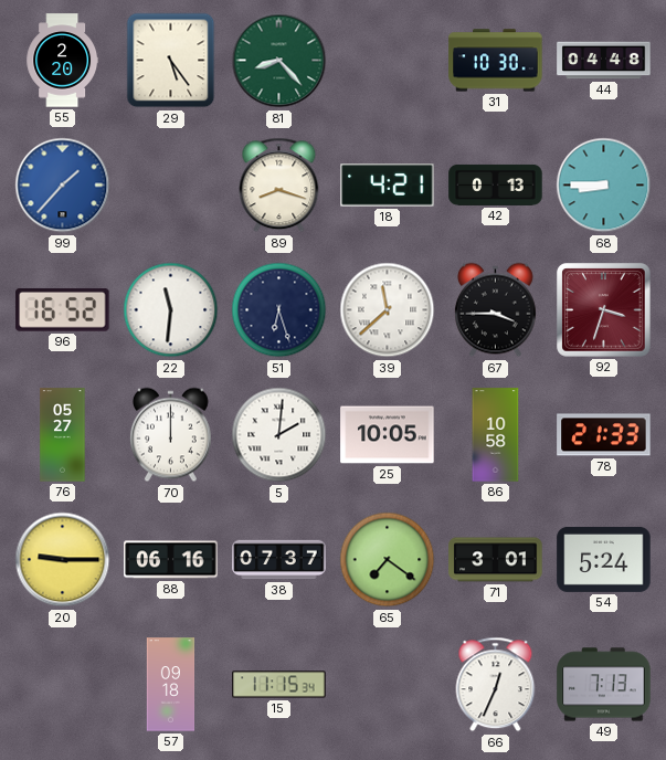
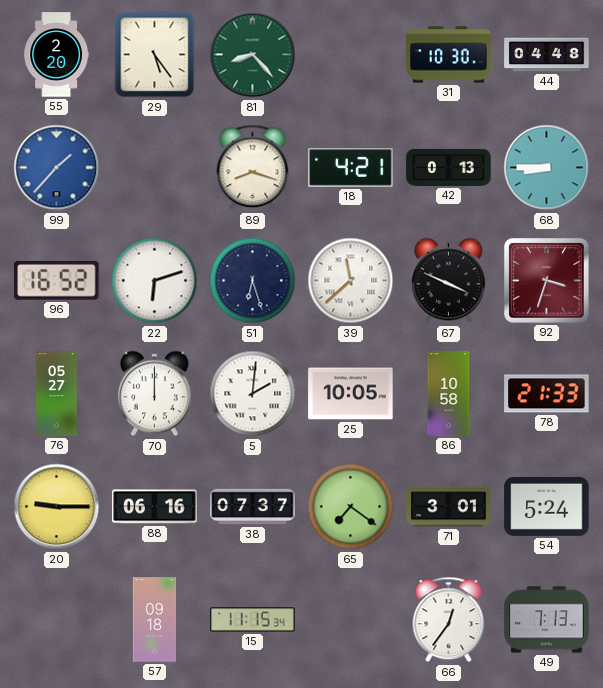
22: 11:31 -> 6:12
67: 3:45 -> 3:49
66: 12:34 -> 12:36
